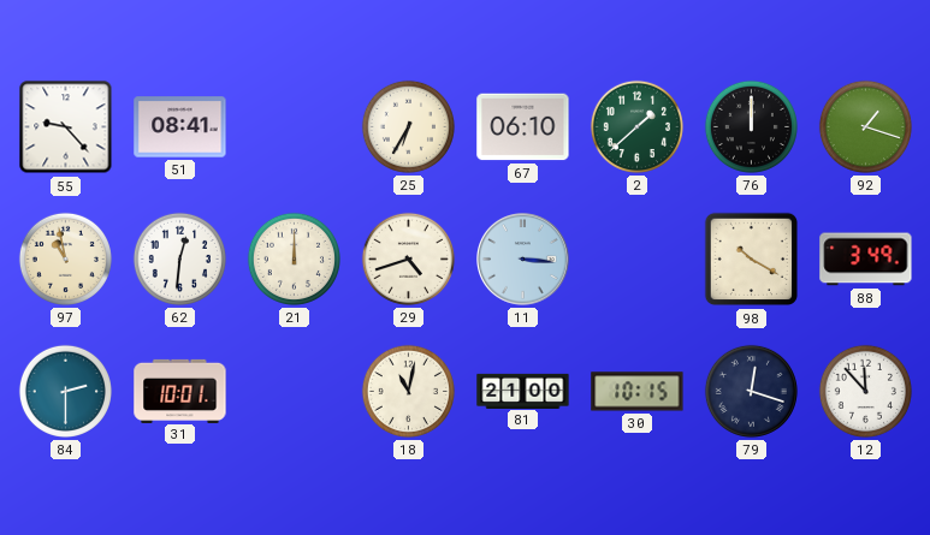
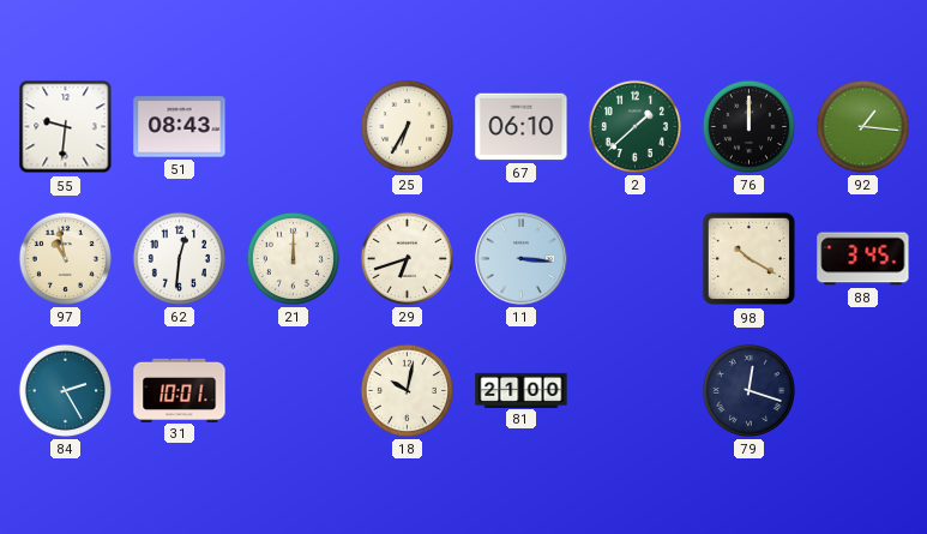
55: 9:23 -> 9:31
51: 08:41 -> 08:43
92: 1:18 -> 1:16
29: 4:42 -> 6:42
88: 3:49 -> 3:45
84: 2:30 -> 2:25
18: 11:02 -> 10:02
30: 10:15 -> none
12: 11:53 -> none
